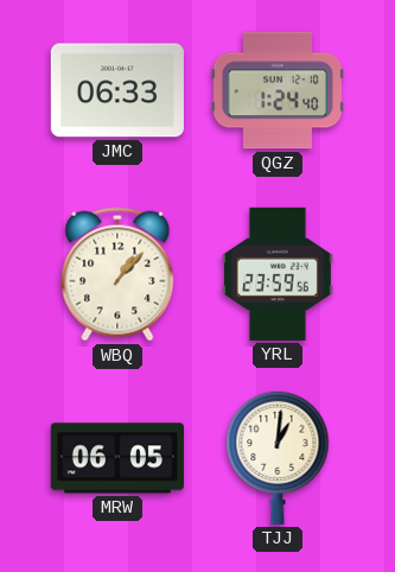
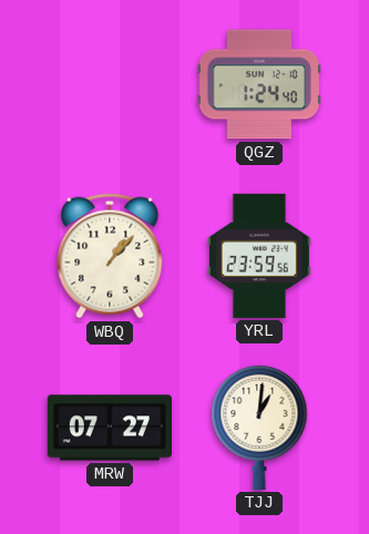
JMC: 06:33 -> none
MRW: 06:05 -> 07:27
